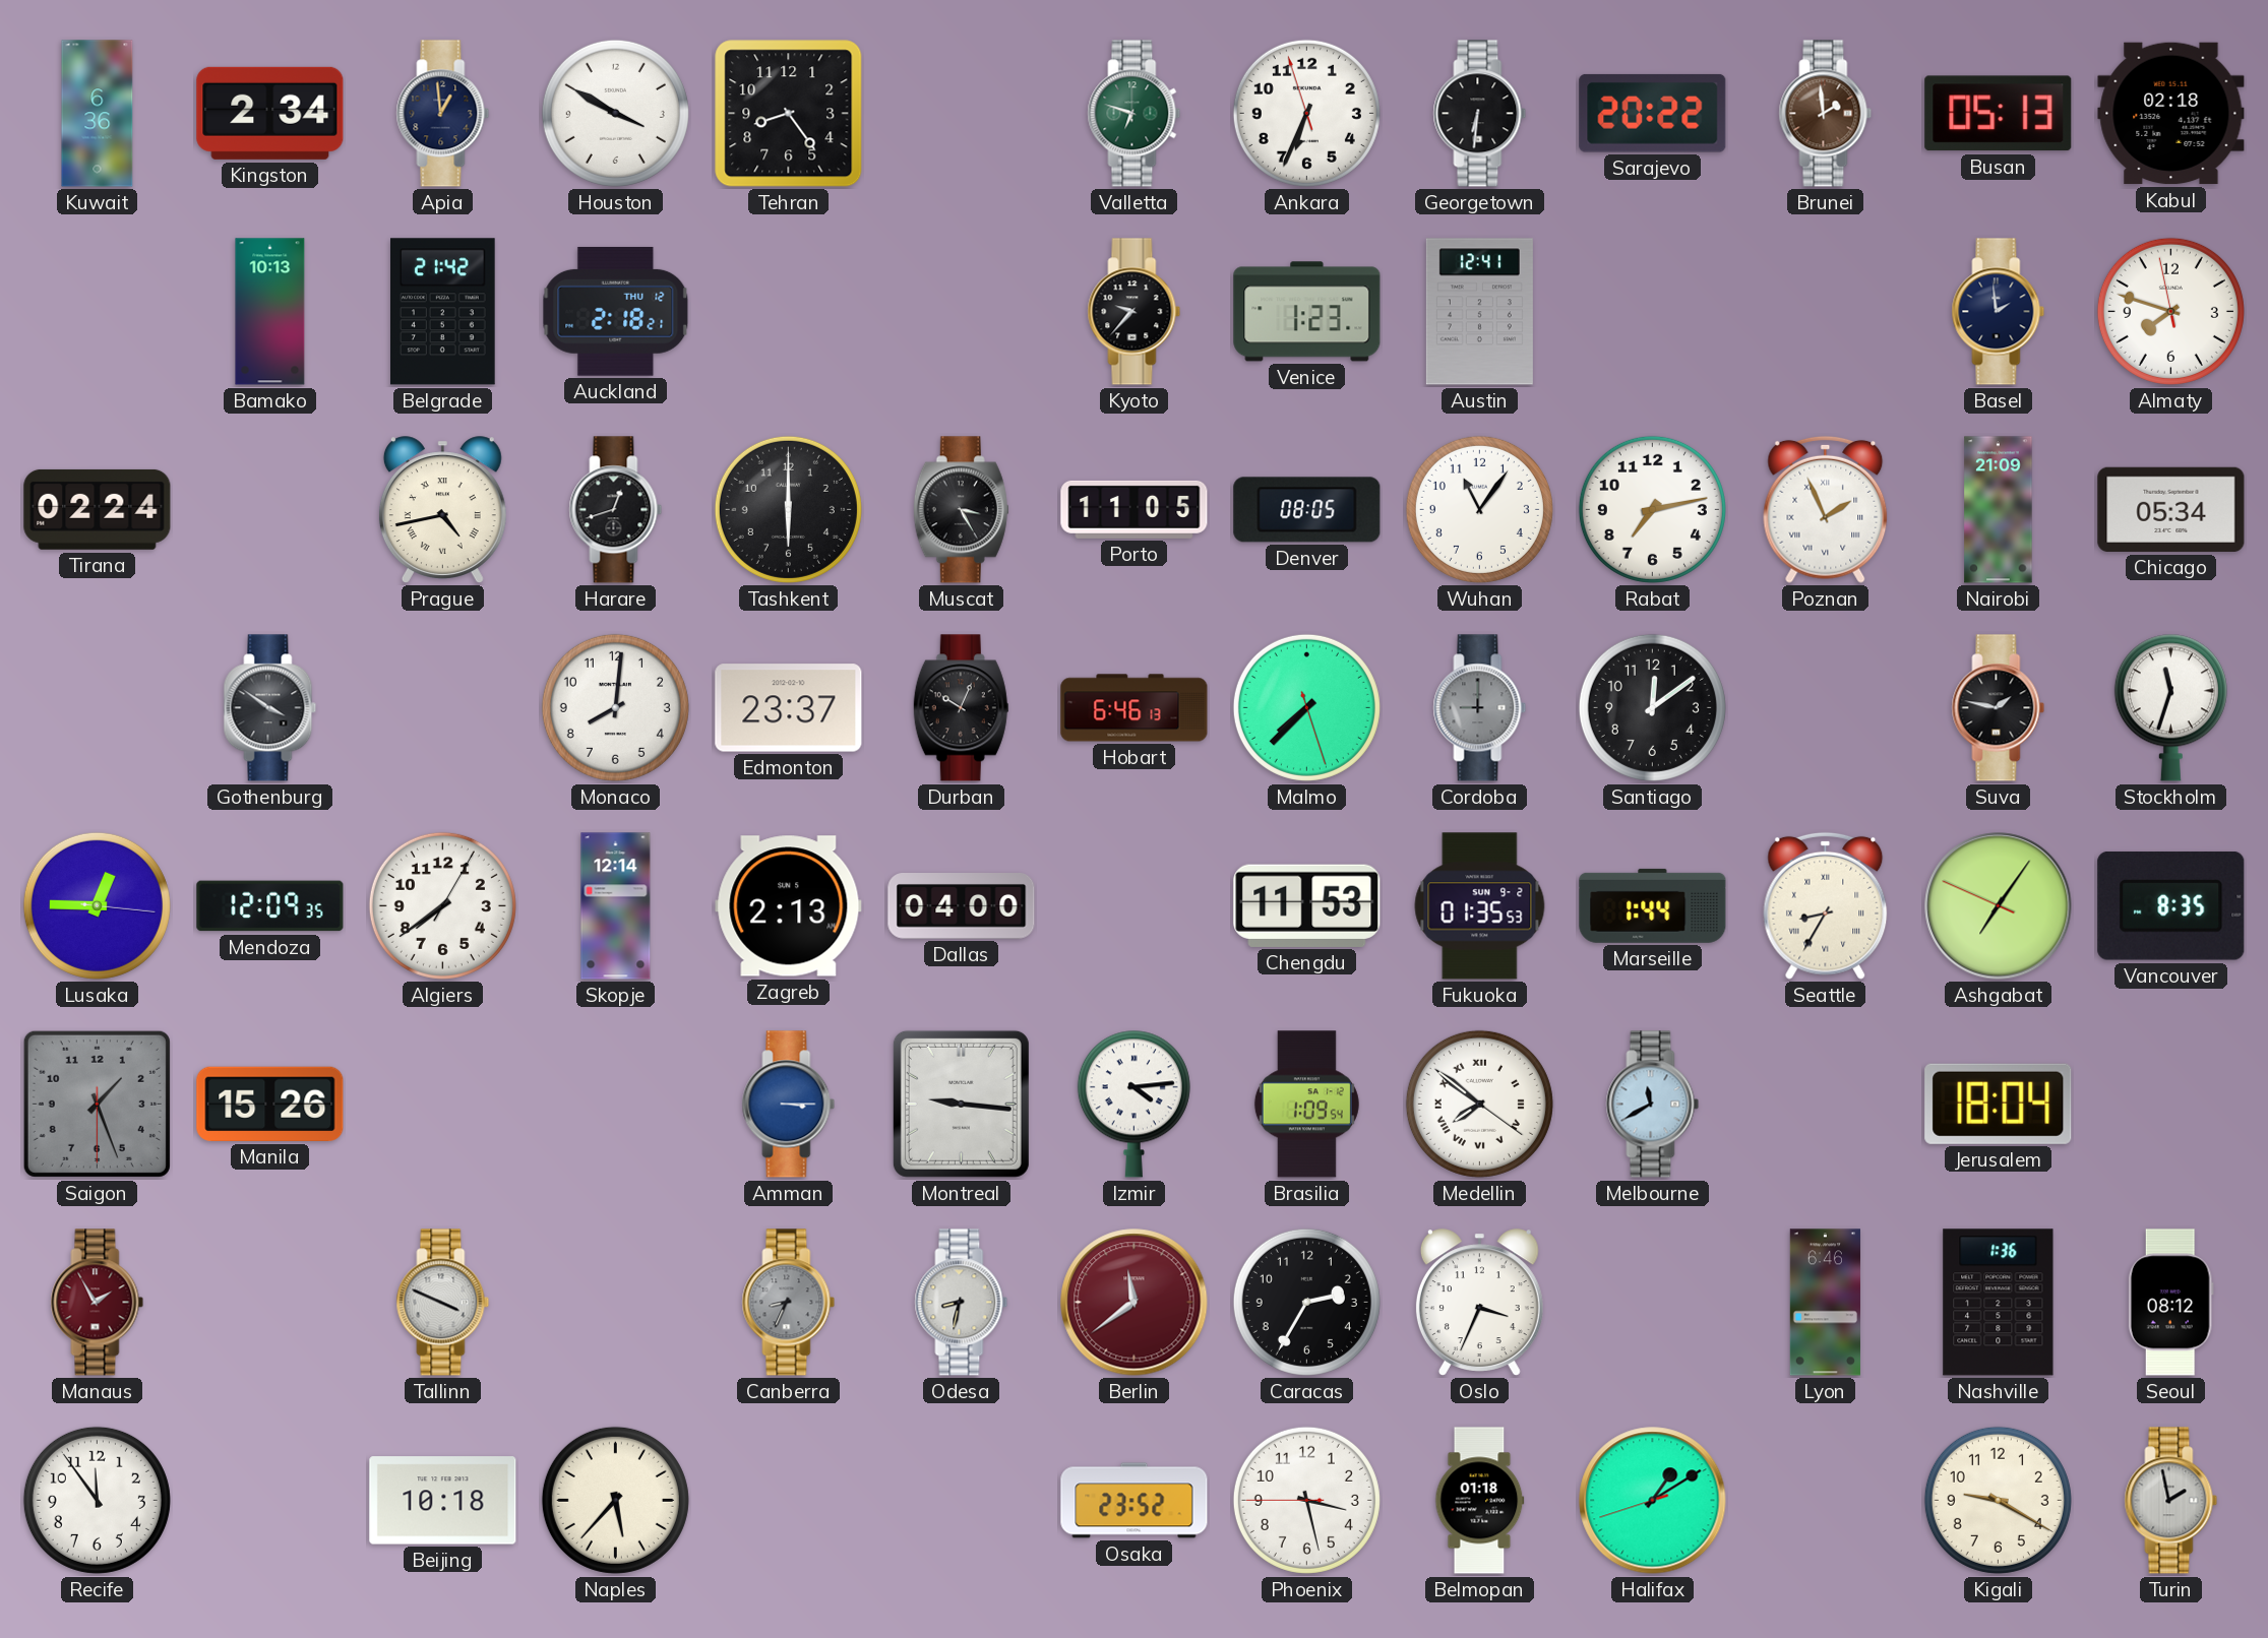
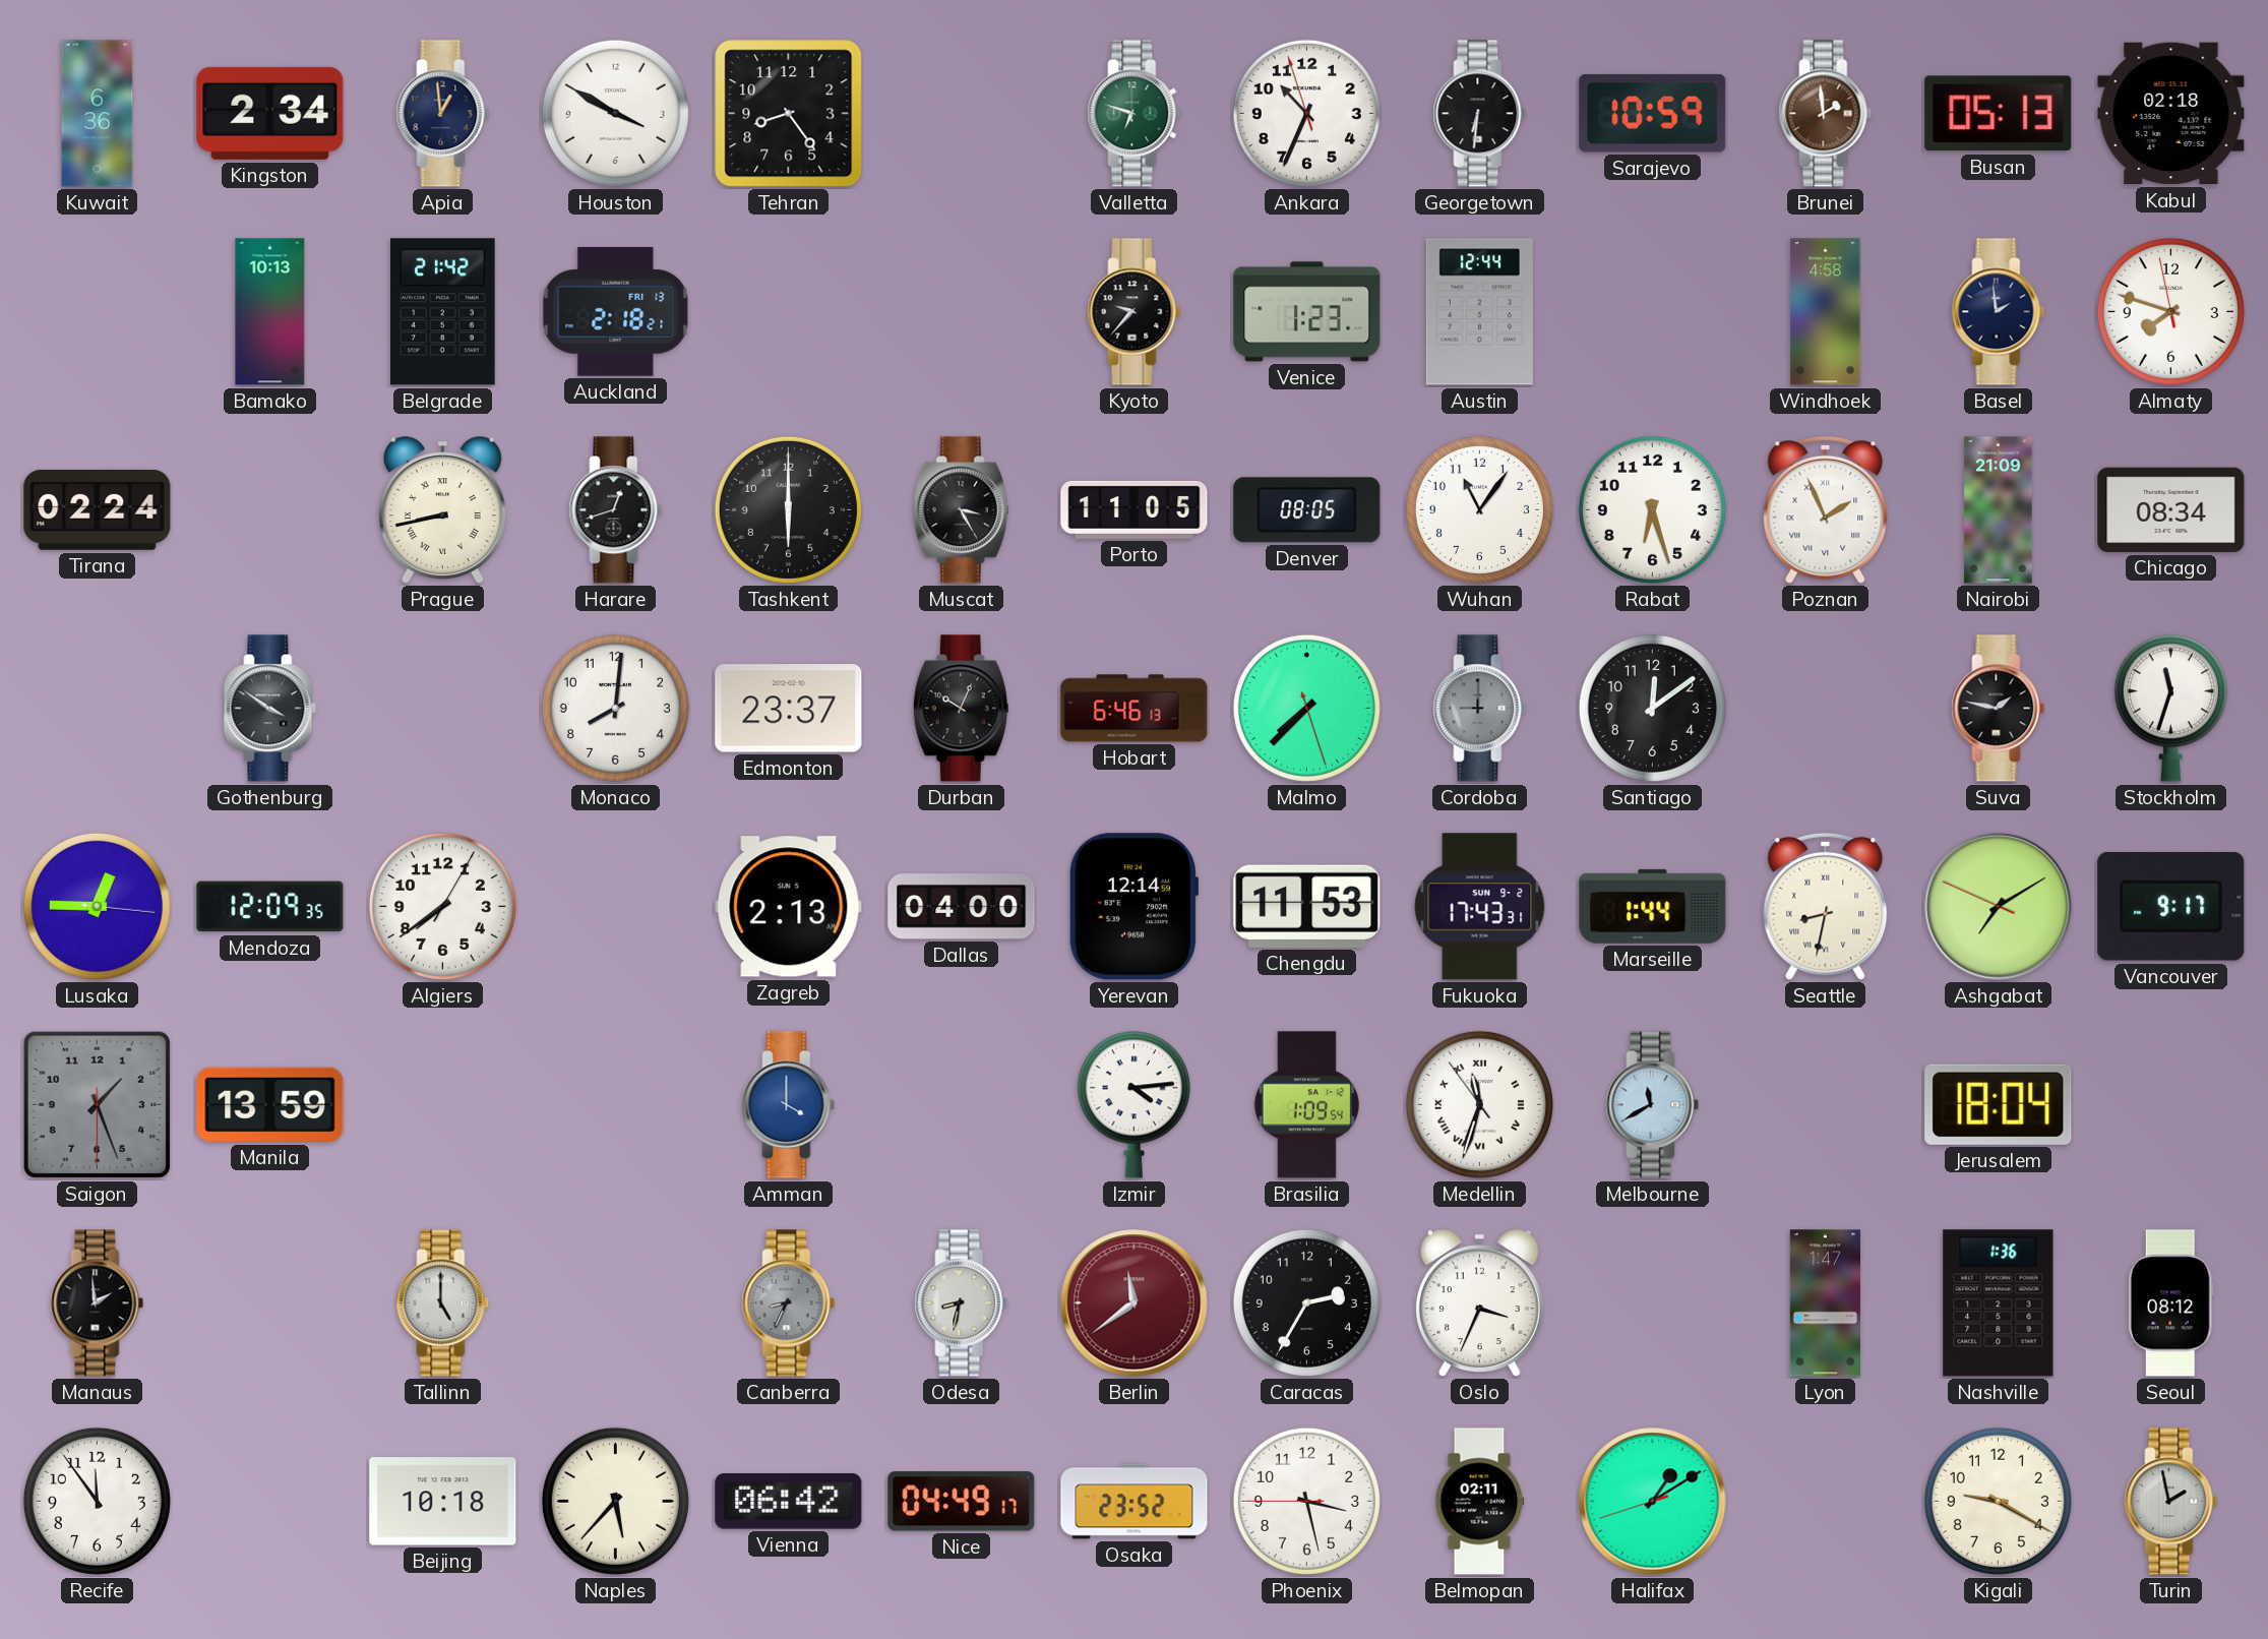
Ankara: 6:33 -> 10:33
Sarajevo: 20:22 -> 10:59
Auckland date: THU 12 -> FRI 13
Austin: 12:41 -> 12:44
Windhoek: none -> 4:58
Prague: 4:43 -> 8:43
Rabat: 7:13 -> 6:27
Chicago: 05:34 -> 08:34
Skopje: 12:14 -> none
Yerevan: none -> 12:14
Fukuoka: 01:35 -> 17:43
Seattle: 8:35 -> 8:32
Ashgabat: 7:05 -> 7:09
Vancouver: 8:35 -> 9:17
Manila: 15:26 -> 13:59
Amman: 3:15 -> 4:00
Montreal: 9:16 -> none
Medellin: 7:51 -> 11:32
Manaus: 1:55 -> 1:59
Manaus dial: burgundy -> black
Tallinn: 3:49 -> 5:00
Lyon: 6:46 -> 1:47
Vienna: none -> 06:42
Nice: none -> 04:49
Belmopan: 01:18 -> 02:11
